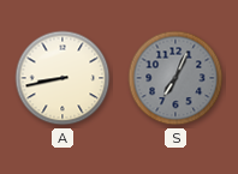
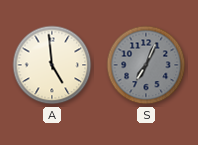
A: 8:43 -> 4:59
